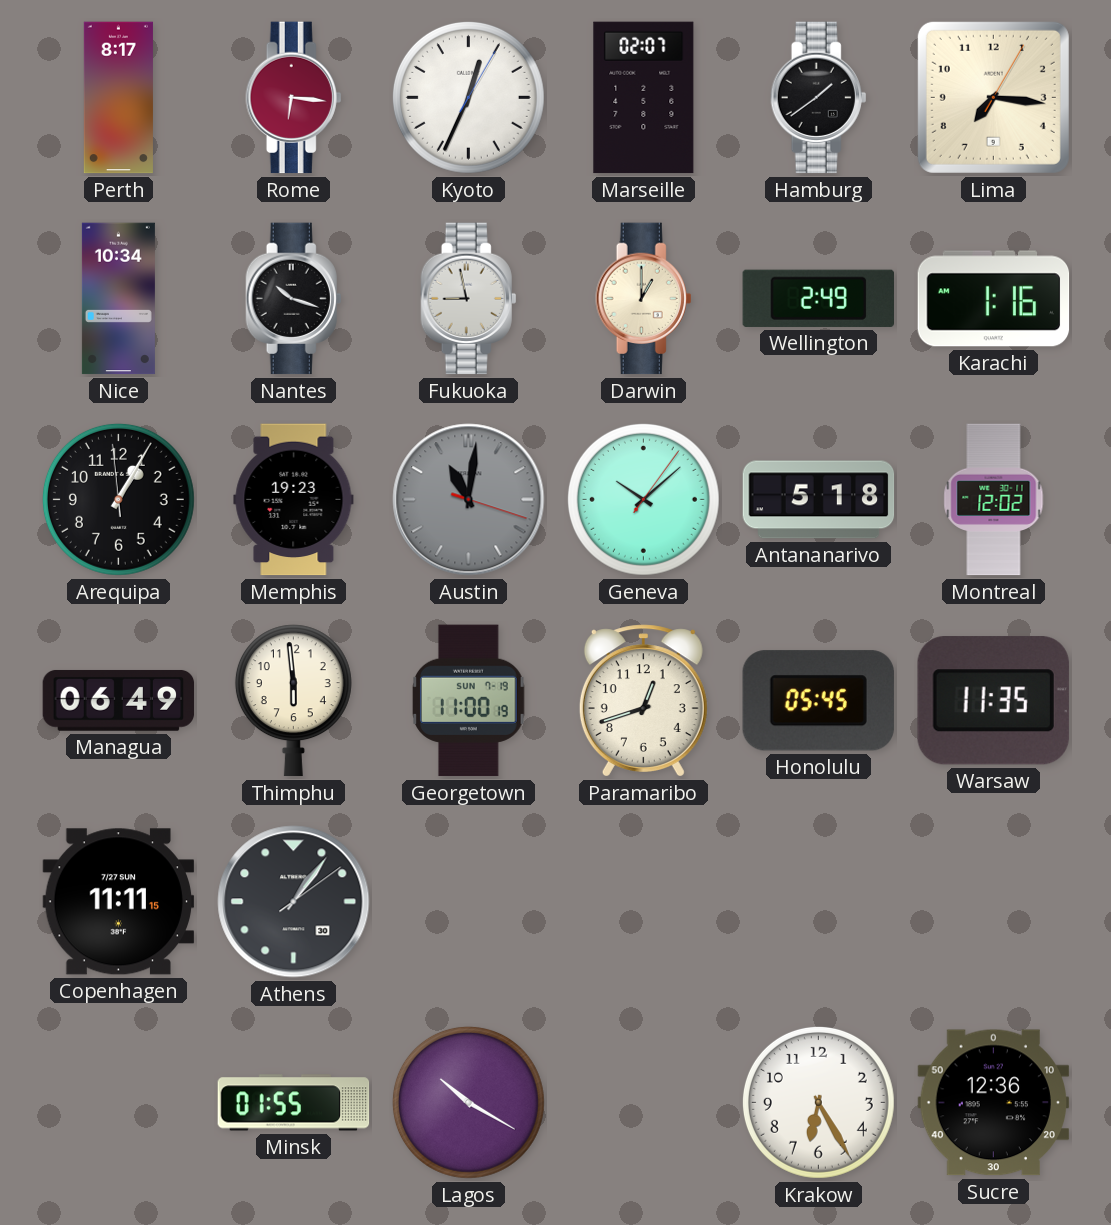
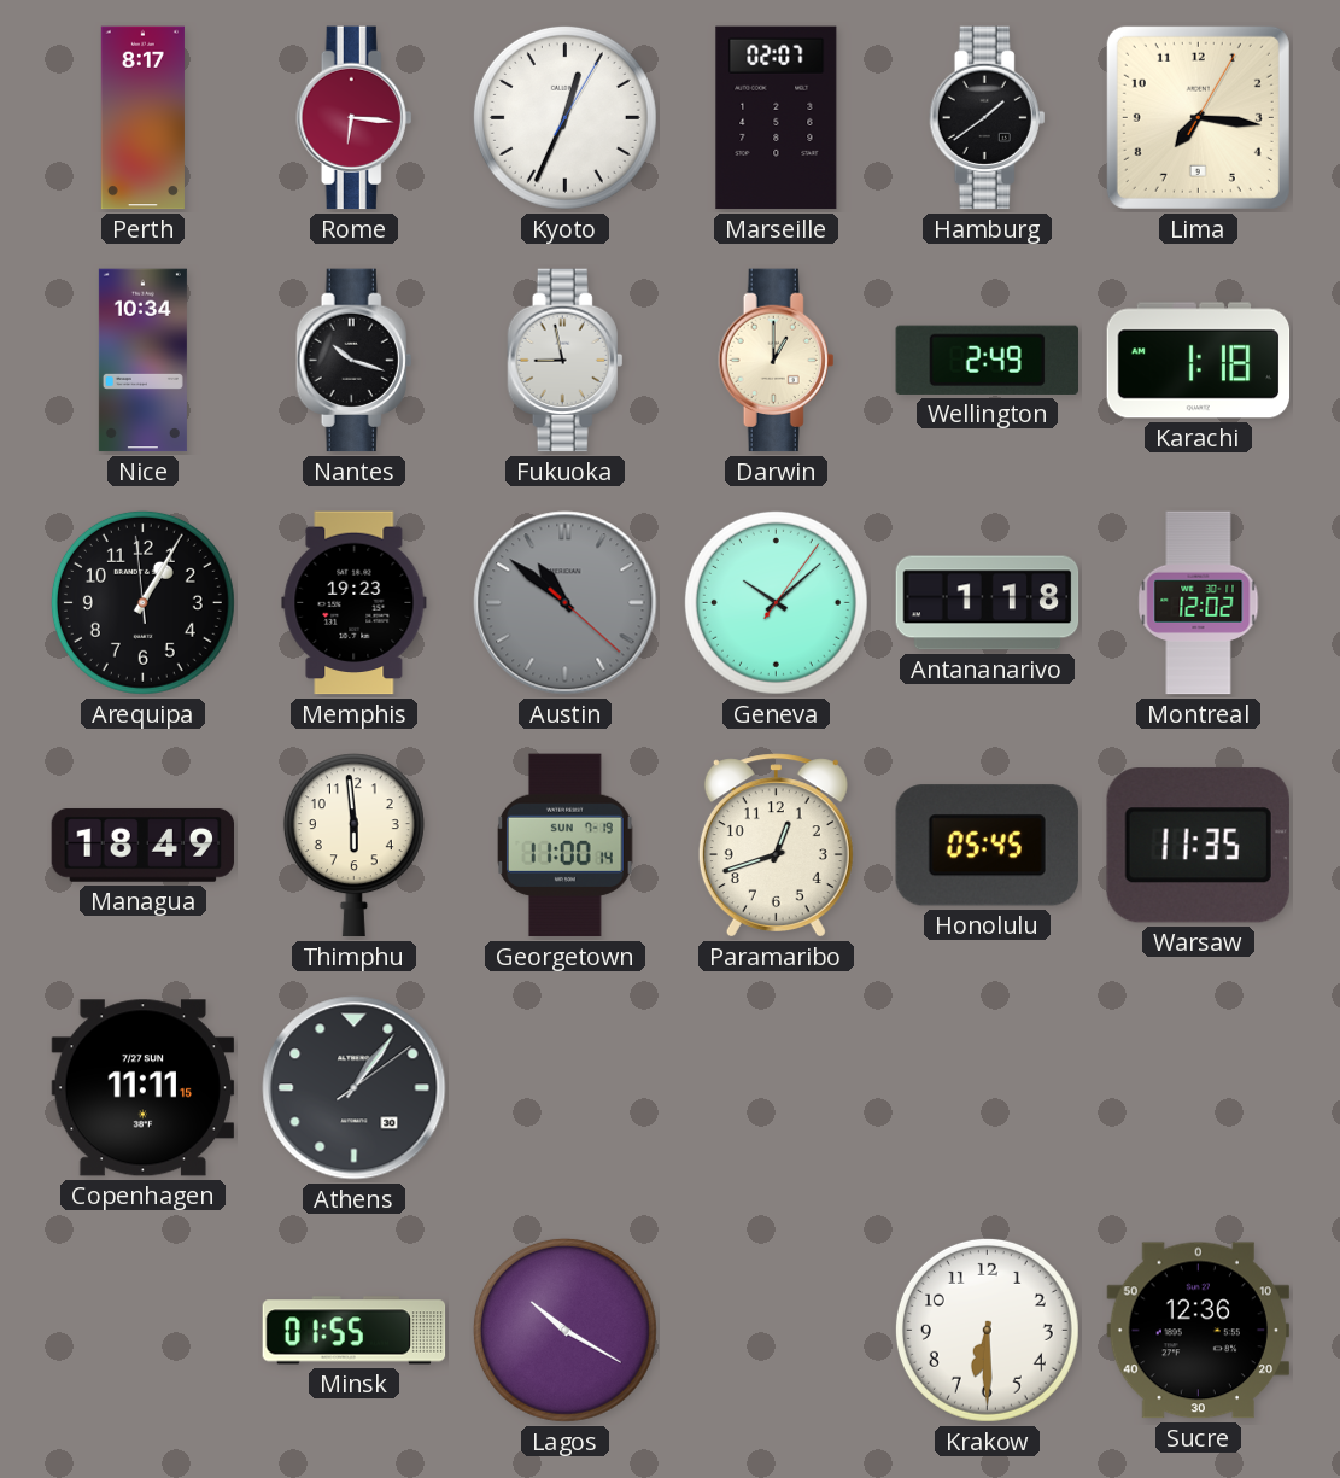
Karachi: 1:16 -> 1:18
Austin: 11:01 -> 10:51
Antananarivo: 5:18 -> 1:18
Managua: 06:49 -> 18:49
Georgetown: 11:00:19 -> 11:00:14
Krakow: 6:25 -> 6:30
